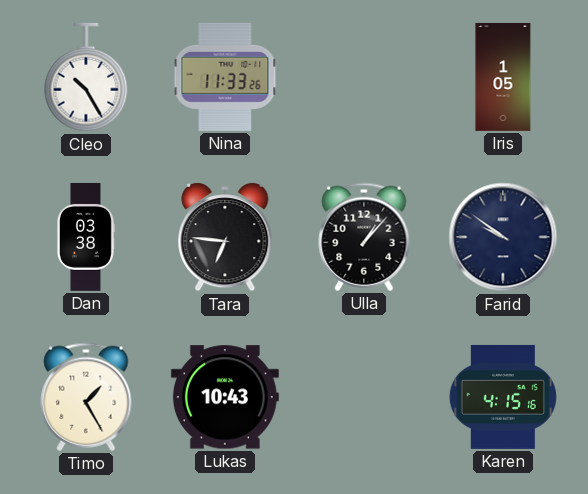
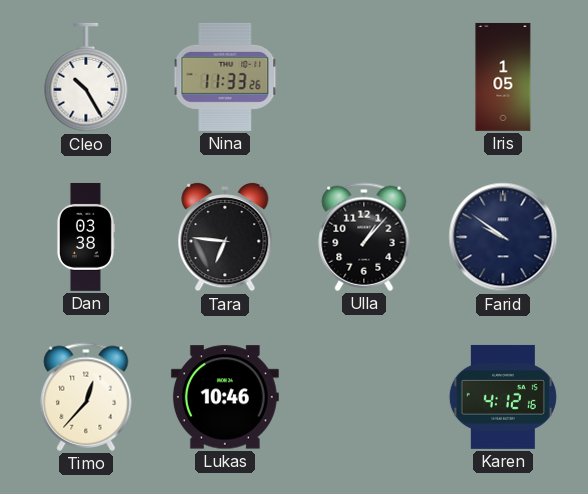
Timo: 1:25 -> 12:37
Lukas: 10:43 -> 10:46
Karen: 4:15 -> 4:12
